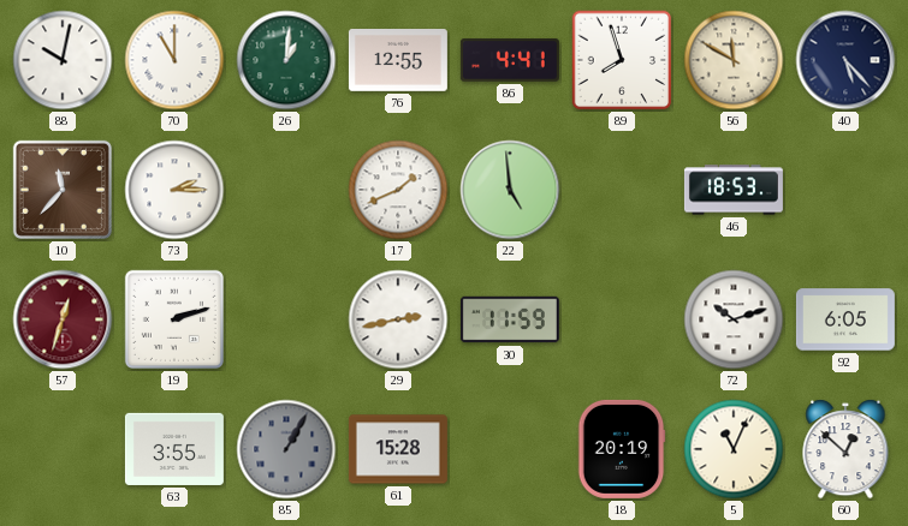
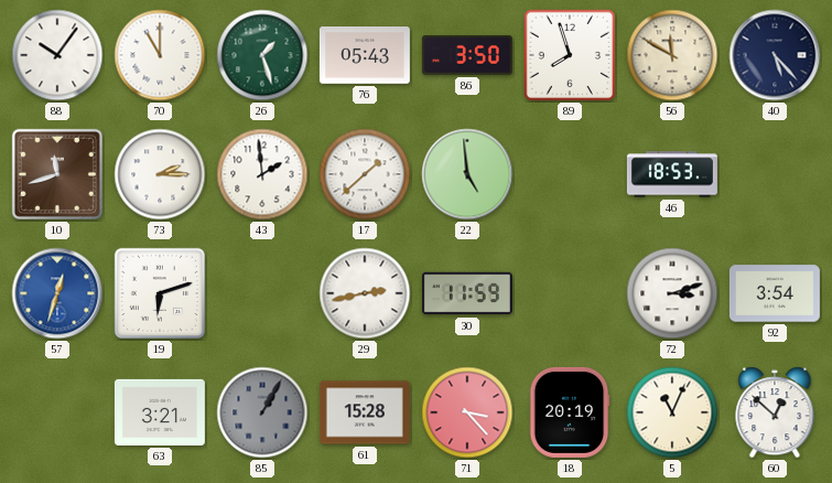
88: 10:02 -> 10:06
26: 1:01 -> 1:27
76: 12:55 -> 05:43
86: 4:41 -> 3:50
10: 11:37 -> 11:42
43: none -> 1:59
17: 1:41 -> 1:38
57 dial: burgundy -> blue
19: 2:12 -> 6:12
72: 10:12 -> 3:12
92: 6:05 -> 3:54
63: 3:55 -> 3:21
71: none -> 3:23
